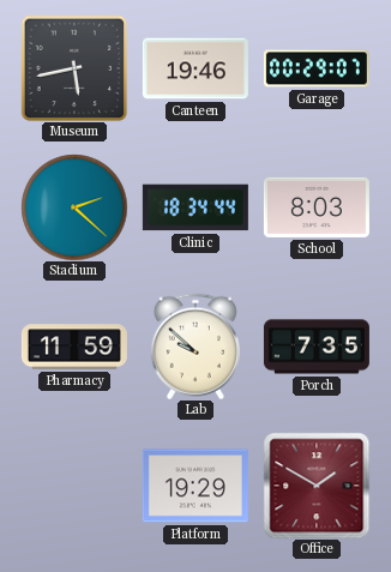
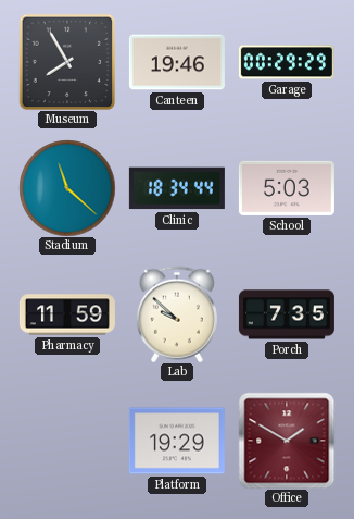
Museum: 5:43 -> 7:55
Garage: 00:29:07 -> 00:29:29
Stadium: 2:22 -> 11:22
School: 8:03 -> 5:03
